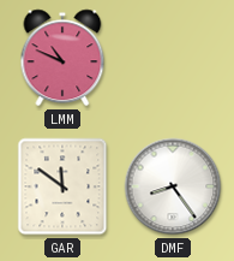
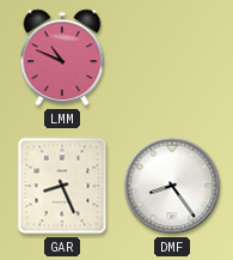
GAR: 11:51 -> 8:26
